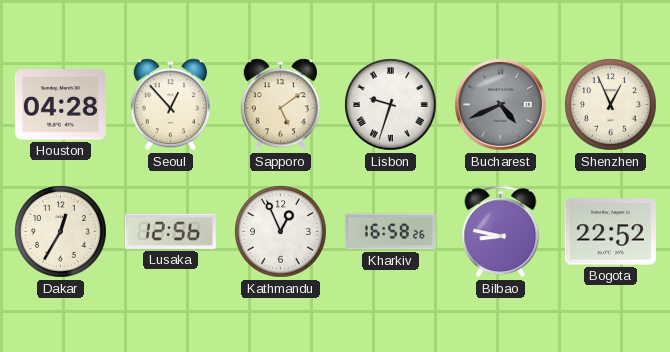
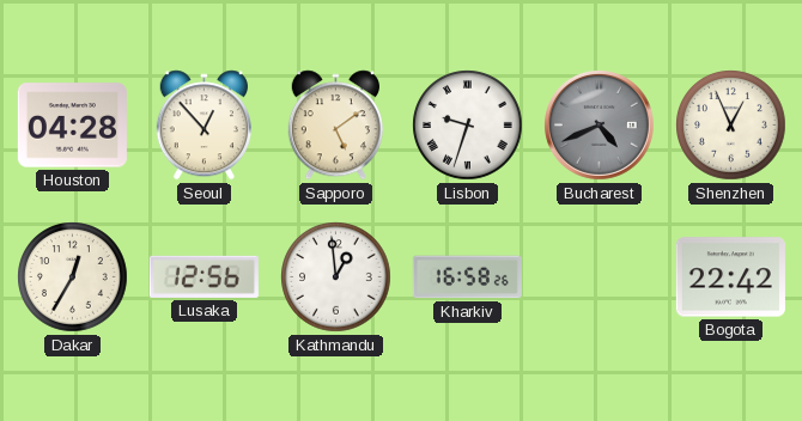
Kathmandu: 12:56 -> 12:59
Bilbao: 8:47 -> none
Bogota: 22:52 -> 22:42
